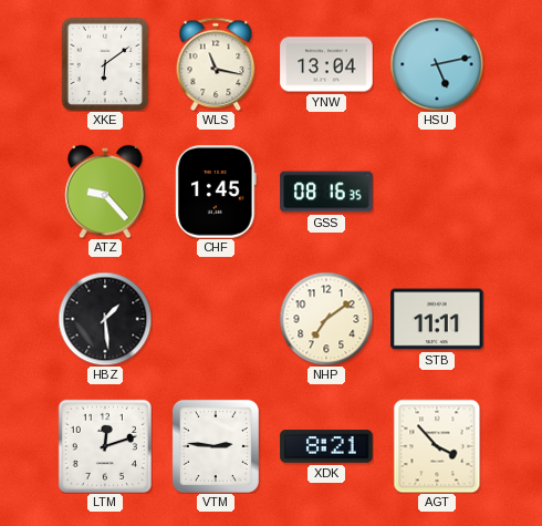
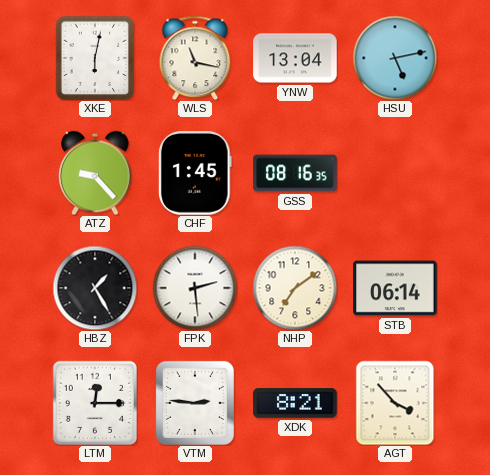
XKE: 6:09 -> 6:02
HBZ: 1:29 -> 1:25
FPK: none -> 2:29
STB: 11:11 -> 06:14
LTM: 12:12 -> 12:15
